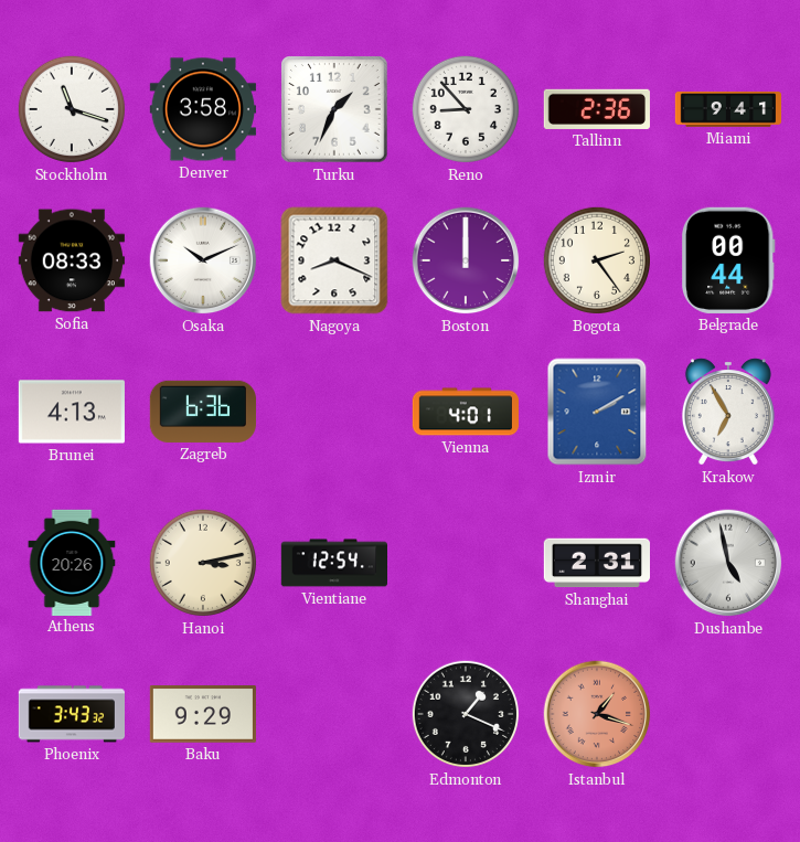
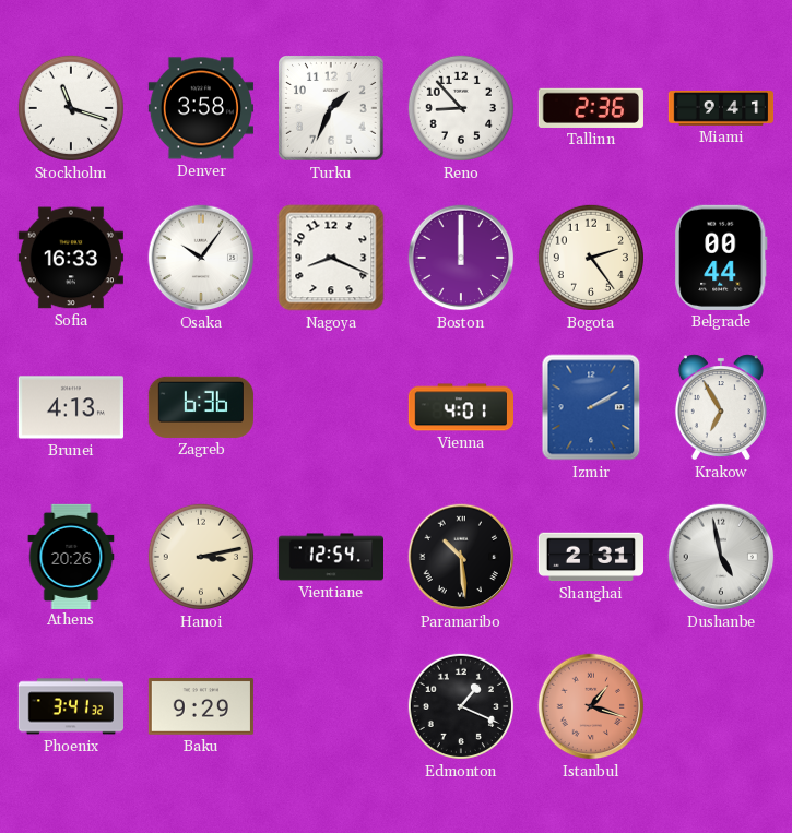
Sofia: 08:33 -> 16:33
Osaka: 10:11 -> 10:06
Paramaribo: none -> 10:29
Phoenix: 3:43 -> 3:41
